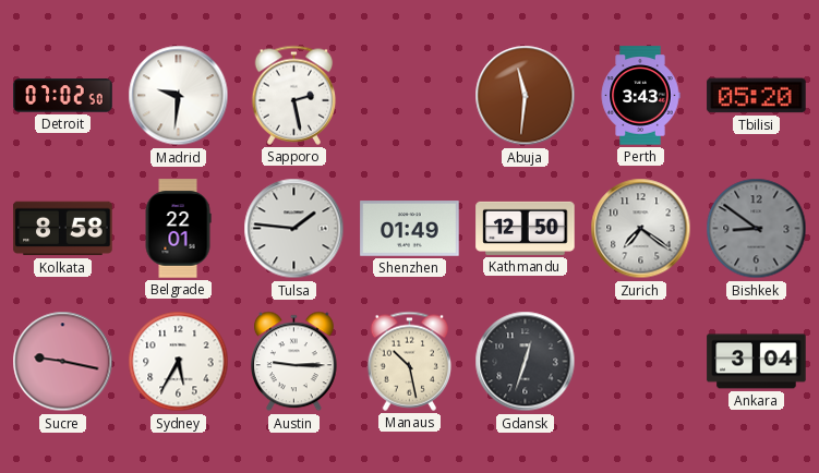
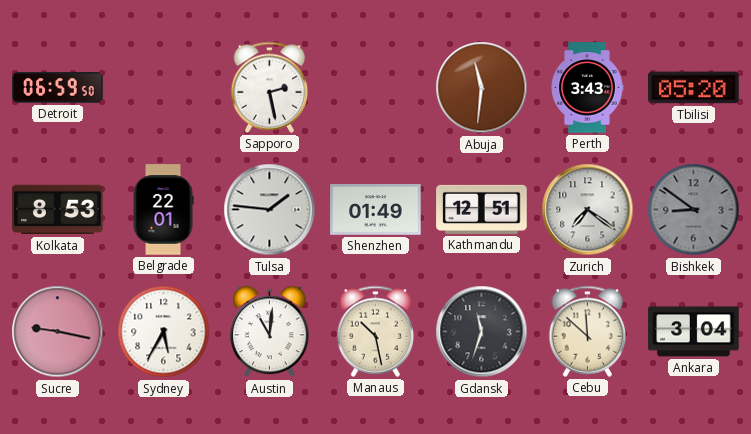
Detroit: 07:02 -> 06:59
Madrid: 9:31 -> none
Kolkata: 8:58 -> 8:53
Kathmandu: 12:50 -> 12:51
Austin: 9:15 -> 11:01
Gdansk: 12:33 -> 11:33
Cebu: none -> 11:52
